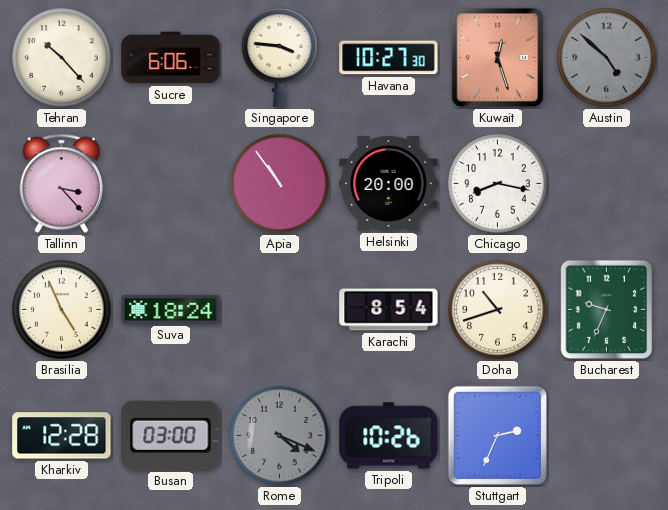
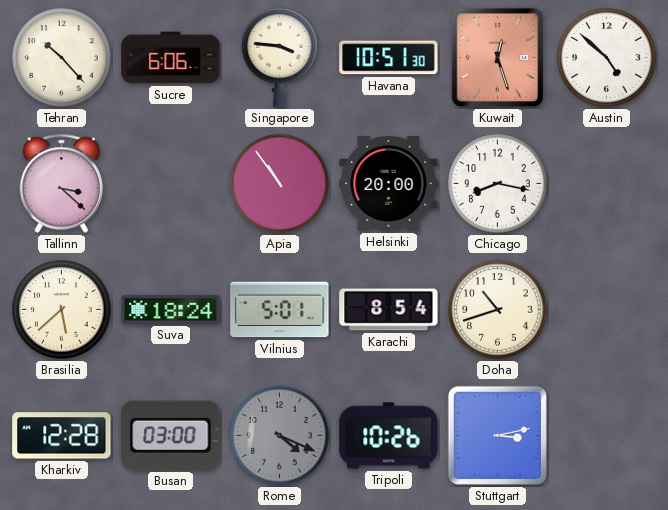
Havana: 10:27 -> 10:51
Austin dial: grey -> white
Tallinn: 3:23 -> 3:22
Brasilia: 4:56 -> 5:38
Vilnius: none -> 5:01
Bucharest: 9:34 -> none
Stuttgart: 2:34 -> 3:13
